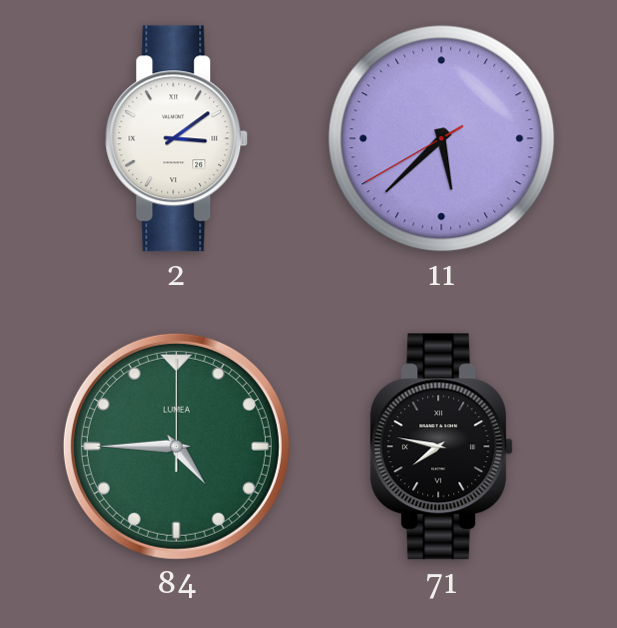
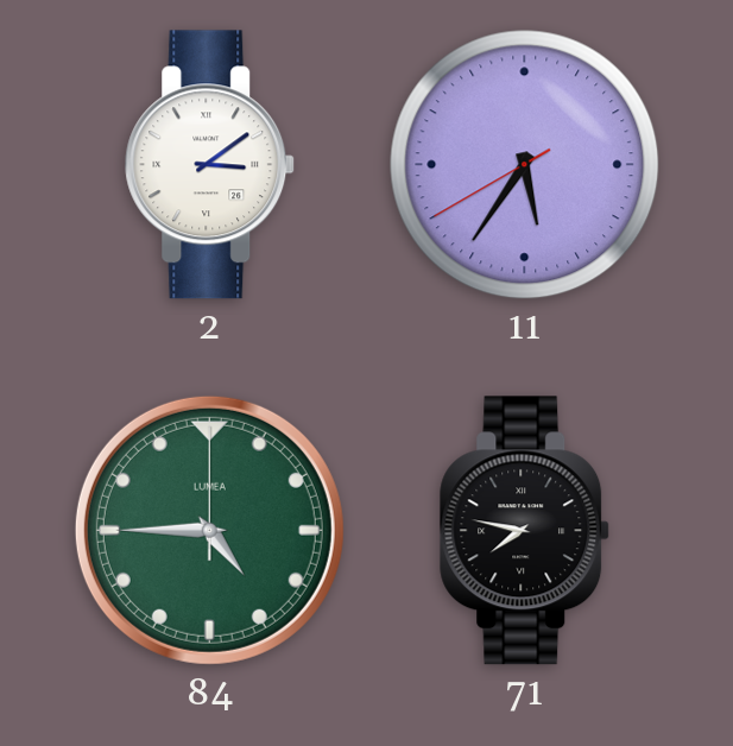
11: 5:37 -> 5:35
